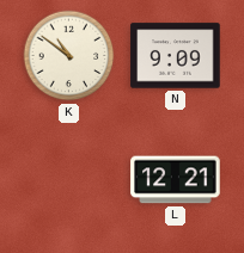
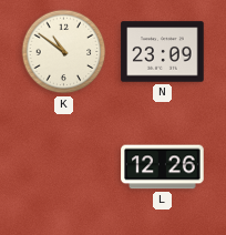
N: 9:09 -> 23:09
L: 12:21 -> 12:26
